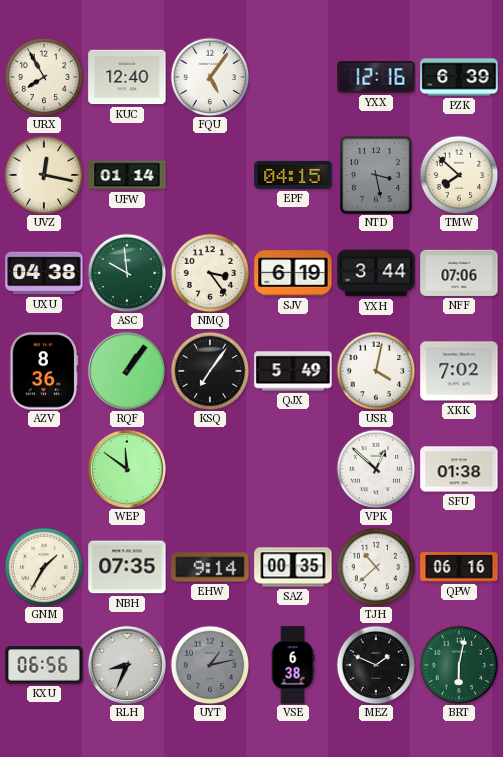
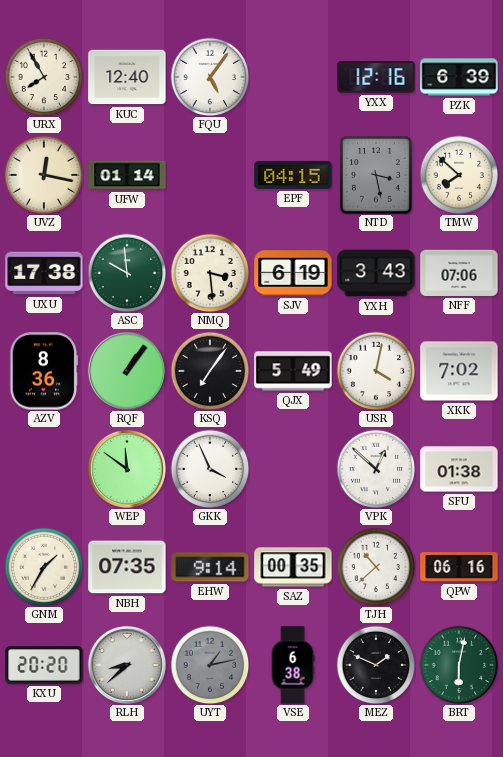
UXU: 04:38 -> 17:38
NMQ: 3:24 -> 3:29
YXH: 3:44 -> 3:43
GKK: none -> 3:56
KXU: 06:56 -> 20:20
RLH: 8:34 -> 8:38
